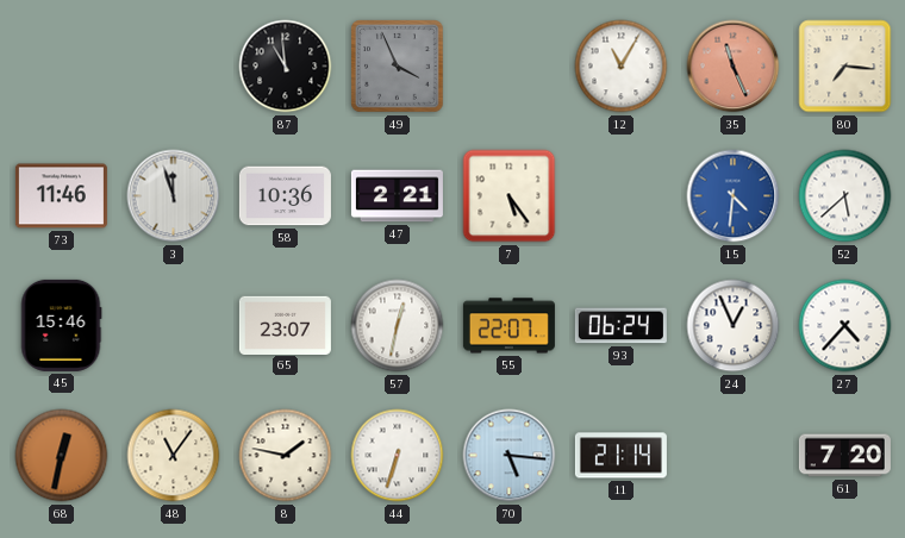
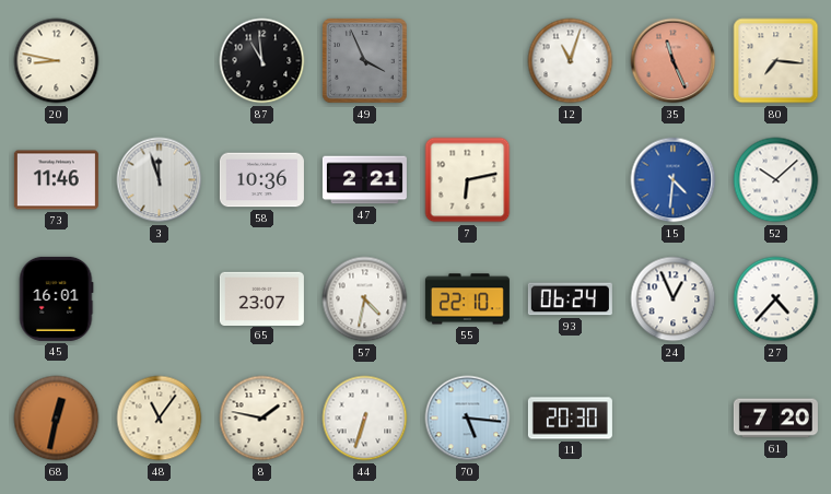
20: none -> 8:47
12: 11:05 -> 11:03
7: 5:24 -> 6:13
52: 5:38 -> 10:08
45: 15:46 -> 16:01
57: 12:32 -> 4:32
55: 22:07 -> 22:10
11: 21:14 -> 20:30
